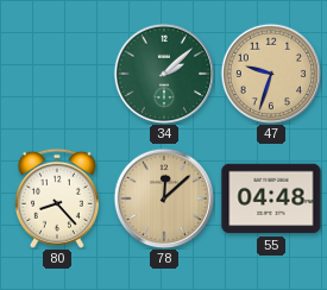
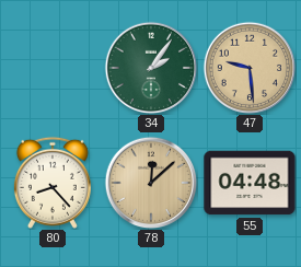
34: 2:08 -> 2:06
47: 9:33 -> 9:29
